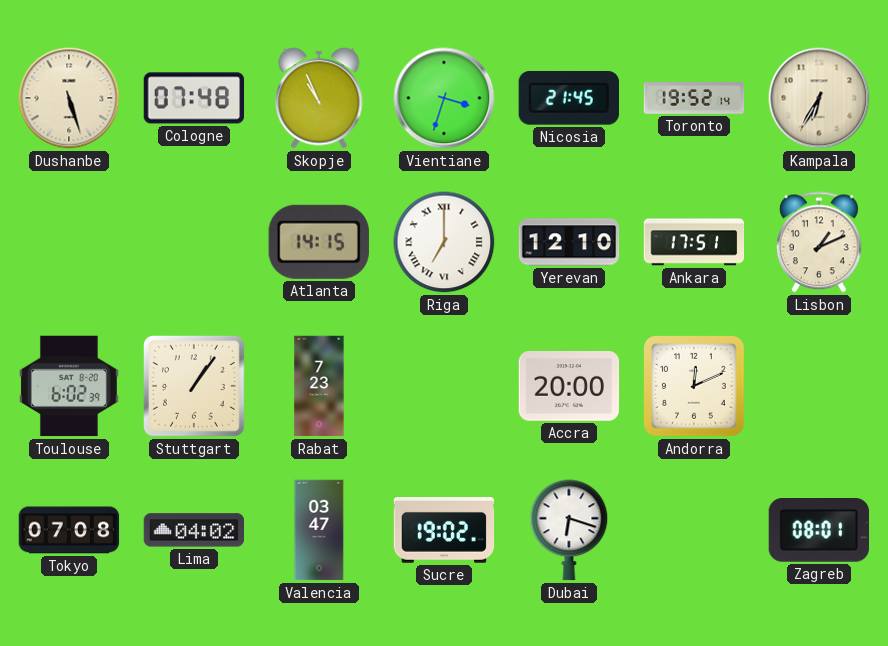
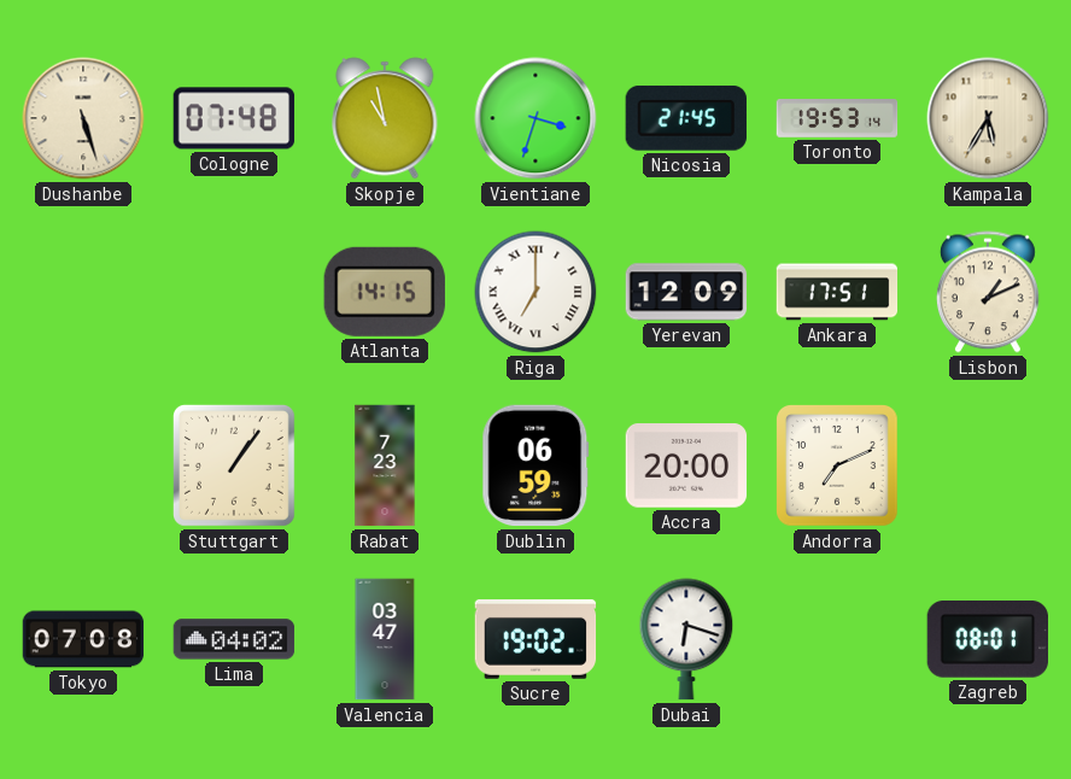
Skopje: 10:56 -> 10:58
Toronto: 19:52 -> 19:53
Kampala: 6:35 -> 5:35
Yerevan: 12:10 -> 12:09
Toulouse: 6:02 -> none
Dublin: none -> 06:59
Andorra: 12:11 -> 7:11
